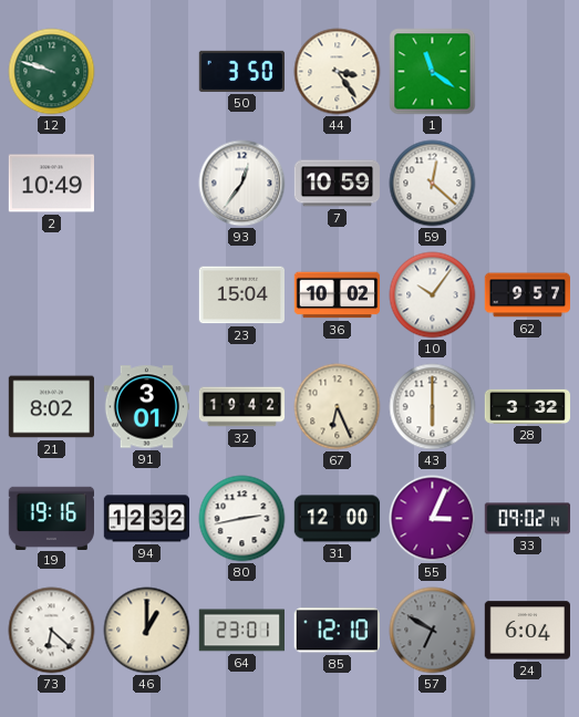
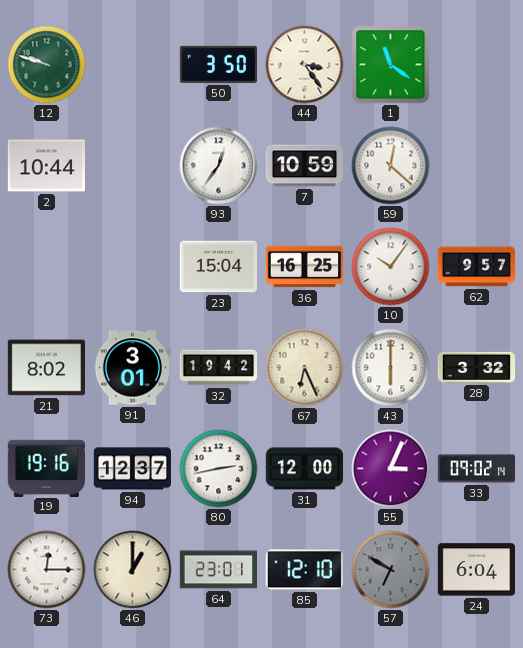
2: 10:49 -> 10:44
36: 10:02 -> 16:25
94: 12:32 -> 12:37
73: 6:22 -> 12:15
